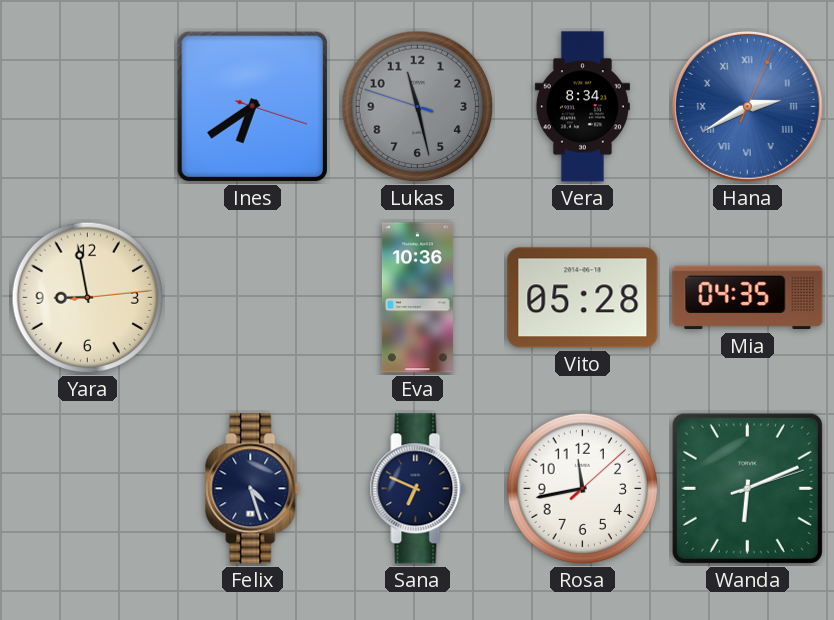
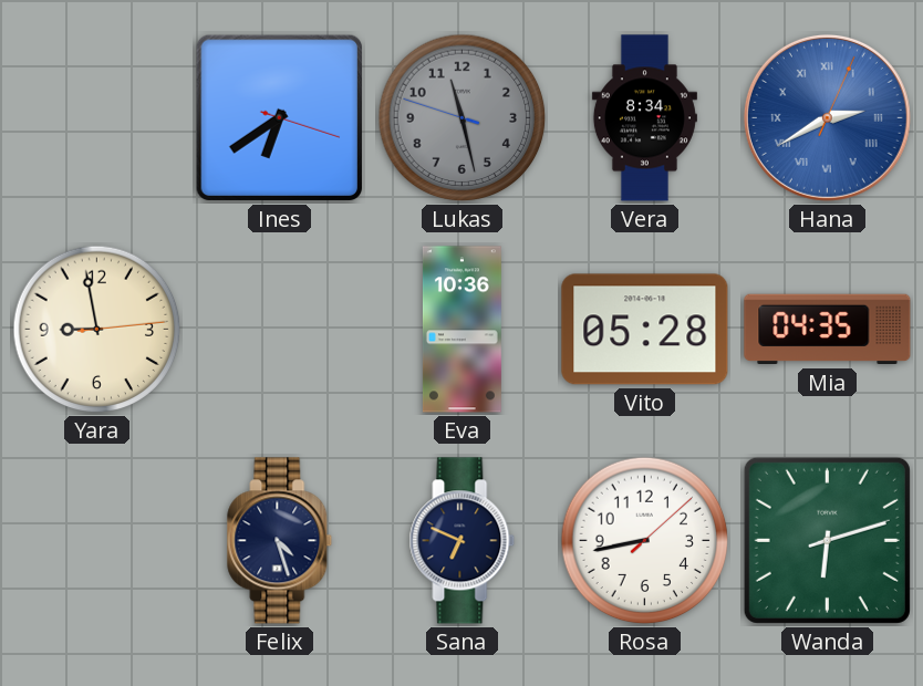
Rosa: 11:43 -> 8:43
Wanda: 6:11 -> 6:12
